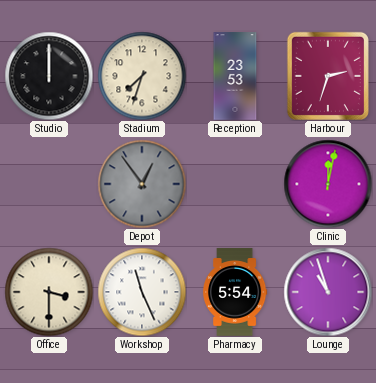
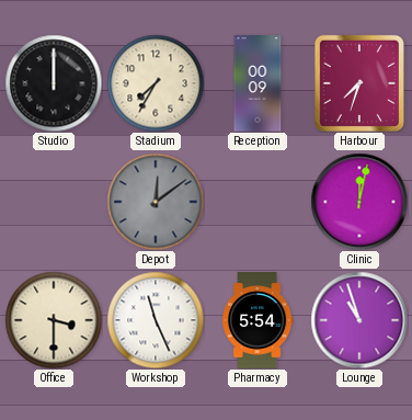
Stadium: 7:33 -> 7:35
Reception: 23:53 -> 00:09
Harbour: 2:33 -> 7:33
Depot: 12:54 -> 12:09
